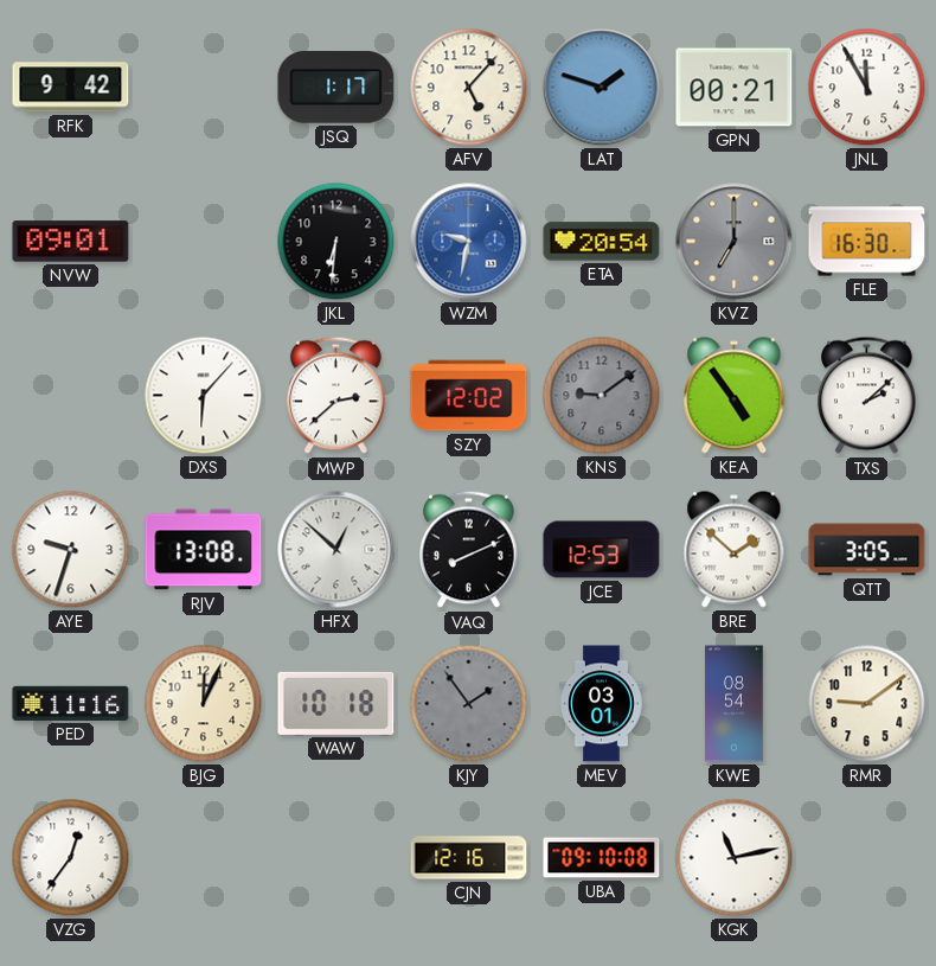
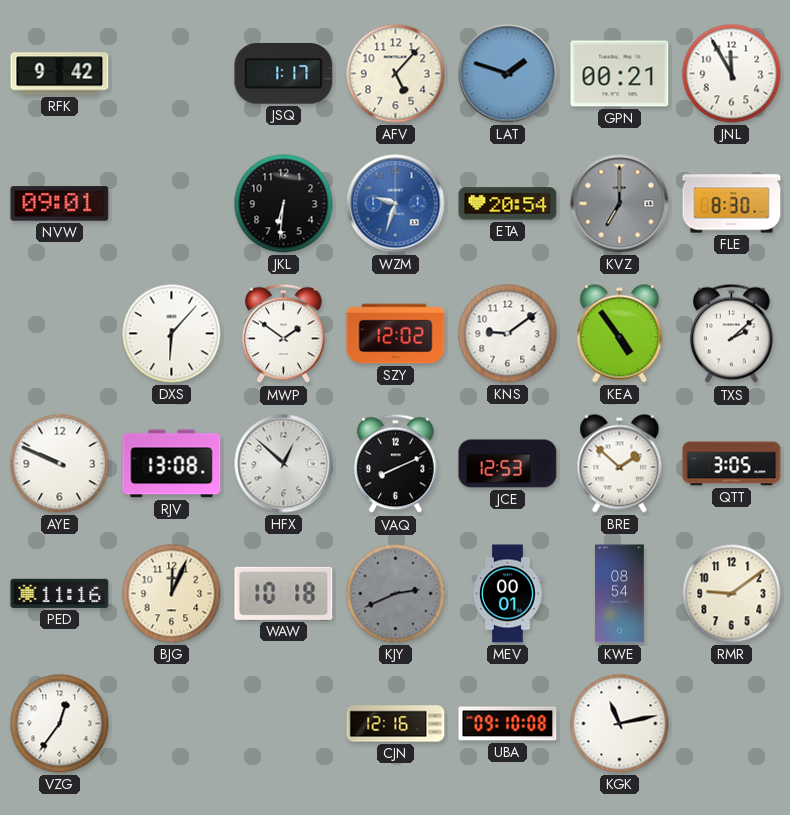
WZM: 9:32 -> 9:33
FLE: 16:30 -> 8:30
MWP: 2:38 -> 1:51
KNS dial: grey -> white
AYE: 9:33 -> 9:49
KJY: 1:54 -> 2:41
MEV: 03:01 -> 00:01
